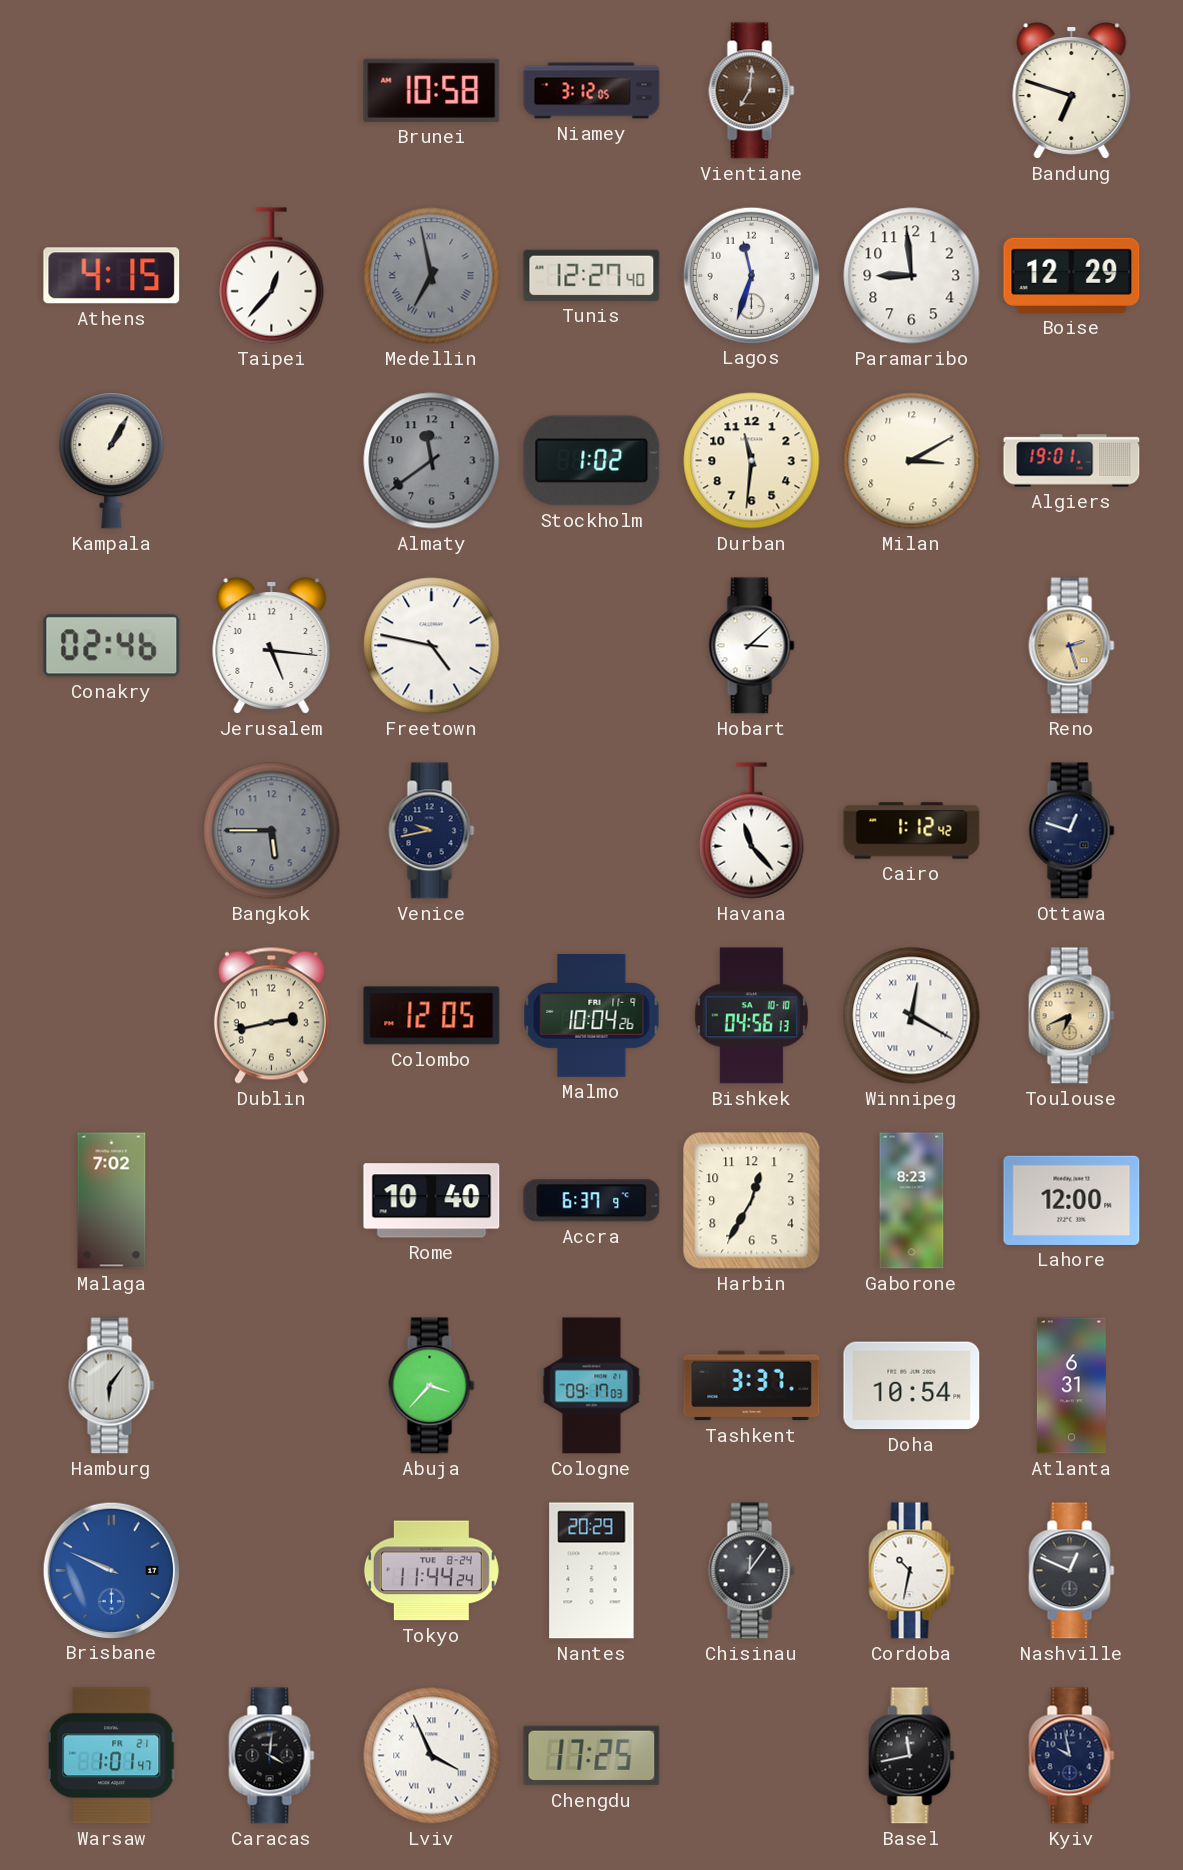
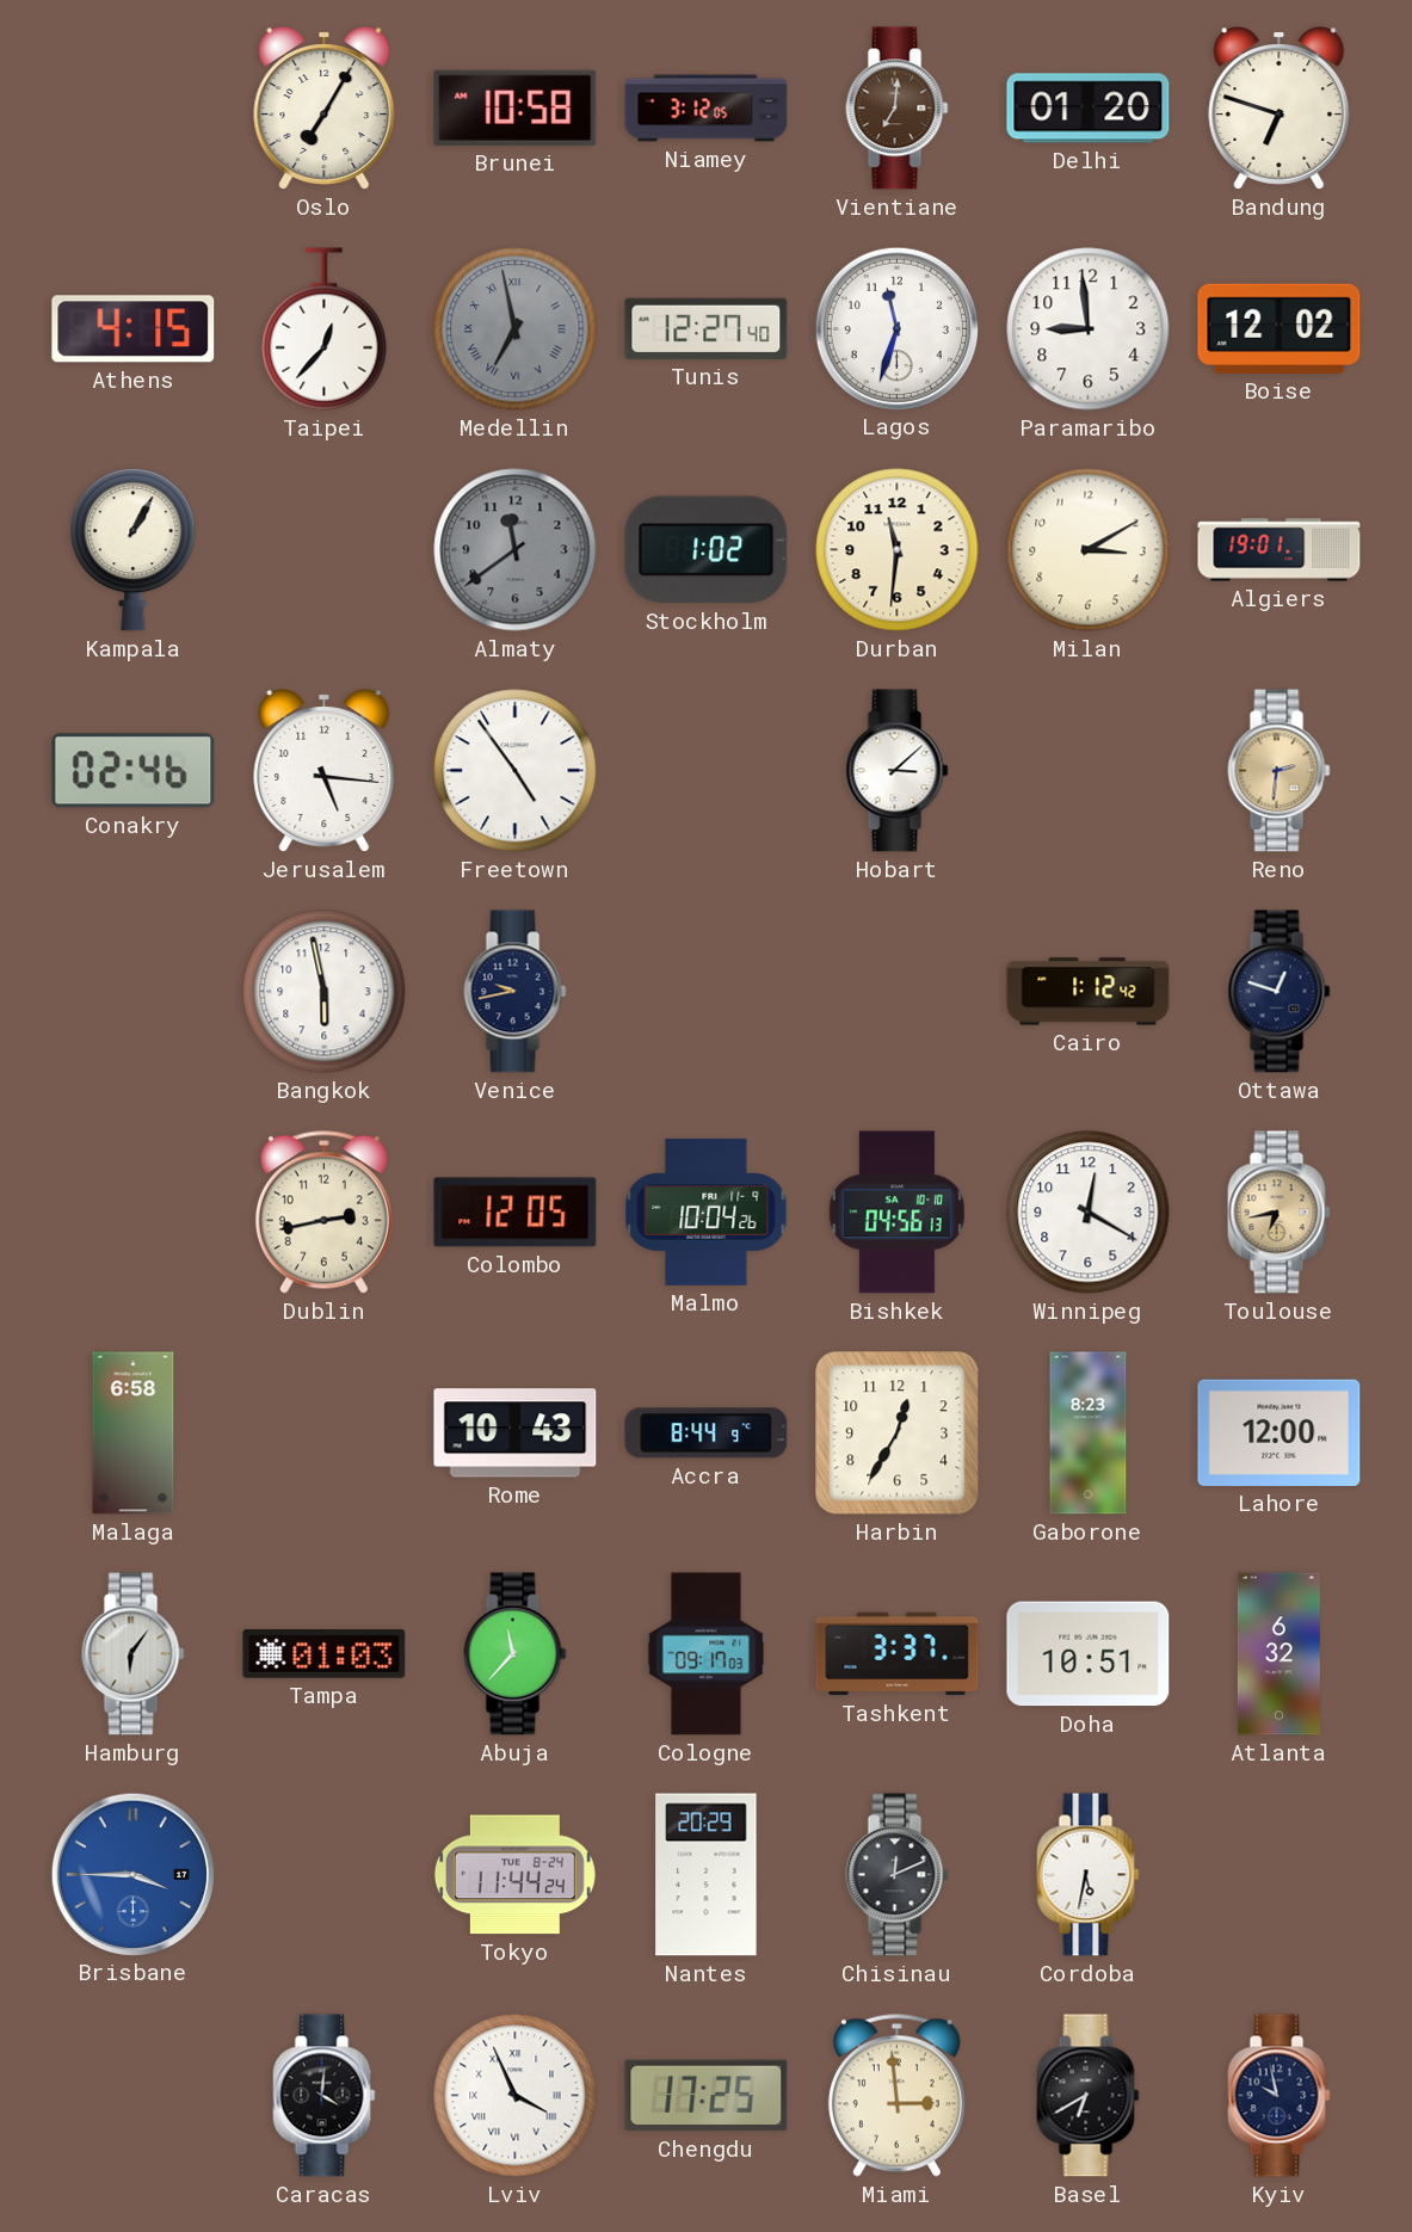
Oslo: none -> 7:05
Delhi: none -> 01:20
Boise: 12:29 -> 12:02
Freetown: 4:47 -> 4:54
Reno: 2:27 -> 2:31
Bangkok: 5:45 -> 5:58
Bangkok dial: grey -> white
Havana: 11:23 -> none
Winnipeg numerals: Roman -> Arabic
Toulouse: 6:41 -> 6:43
Malaga: 7:02 -> 6:58
Rome: 10:40 -> 10:43
Accra: 6:37 -> 8:44
Tampa: none -> 01:03
Abuja: 3:37 -> 11:37
Doha: 10:54 -> 10:51
Atlanta: 6:31 -> 6:32
Brisbane: 9:49 -> 3:45
Chisinau: 12:06 -> 12:11
Cordoba: 10:32 -> 5:32
Nashville: 12:49 -> none
Warsaw: 1:01 -> none
Miami: none -> 2:59
Basel: 11:43 -> 6:40
